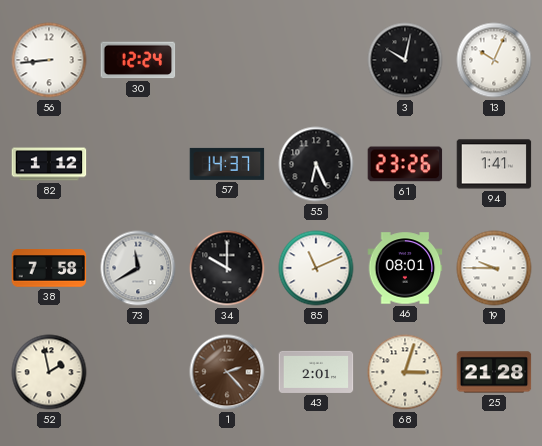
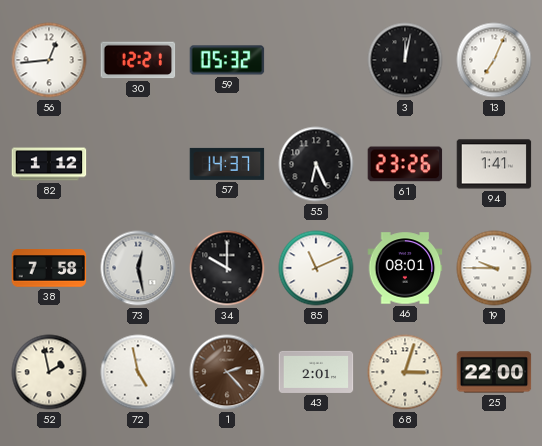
56: 8:44 -> 12:44
30: 12:24 -> 12:21
59: none -> 05:32
3: 10:02 -> 12:02
13: 10:04 -> 7:04
73: 11:40 -> 12:28
72: none -> 4:58
25: 21:28 -> 22:00
